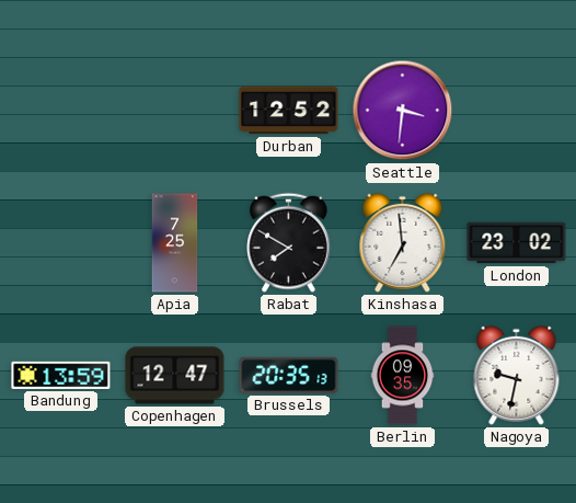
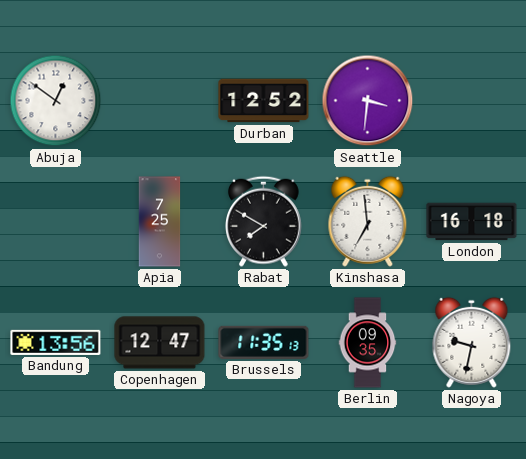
Abuja: none -> 12:51
London: 23:02 -> 16:18
Bandung: 13:59 -> 13:56
Brussels: 20:35 -> 11:35
